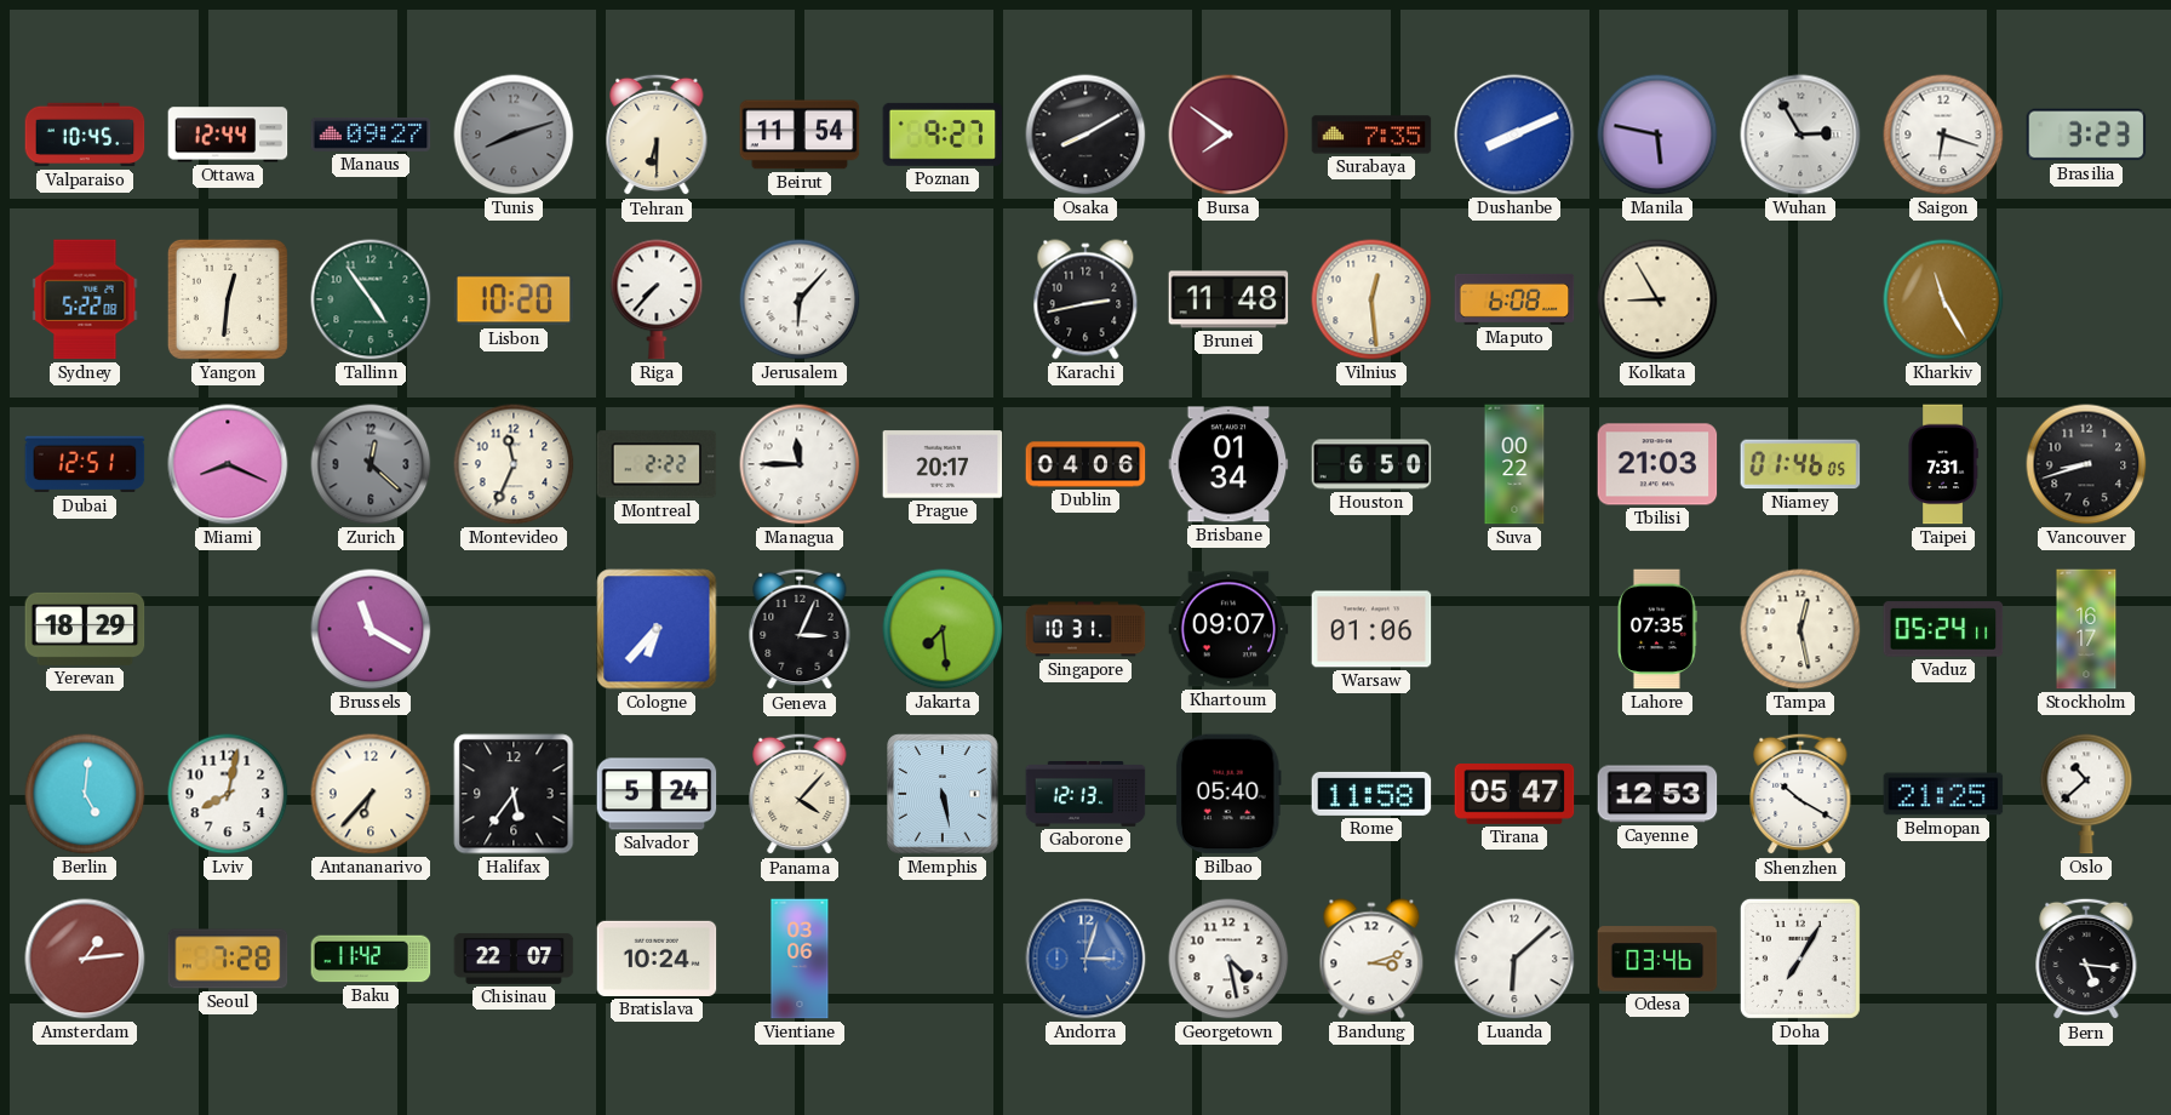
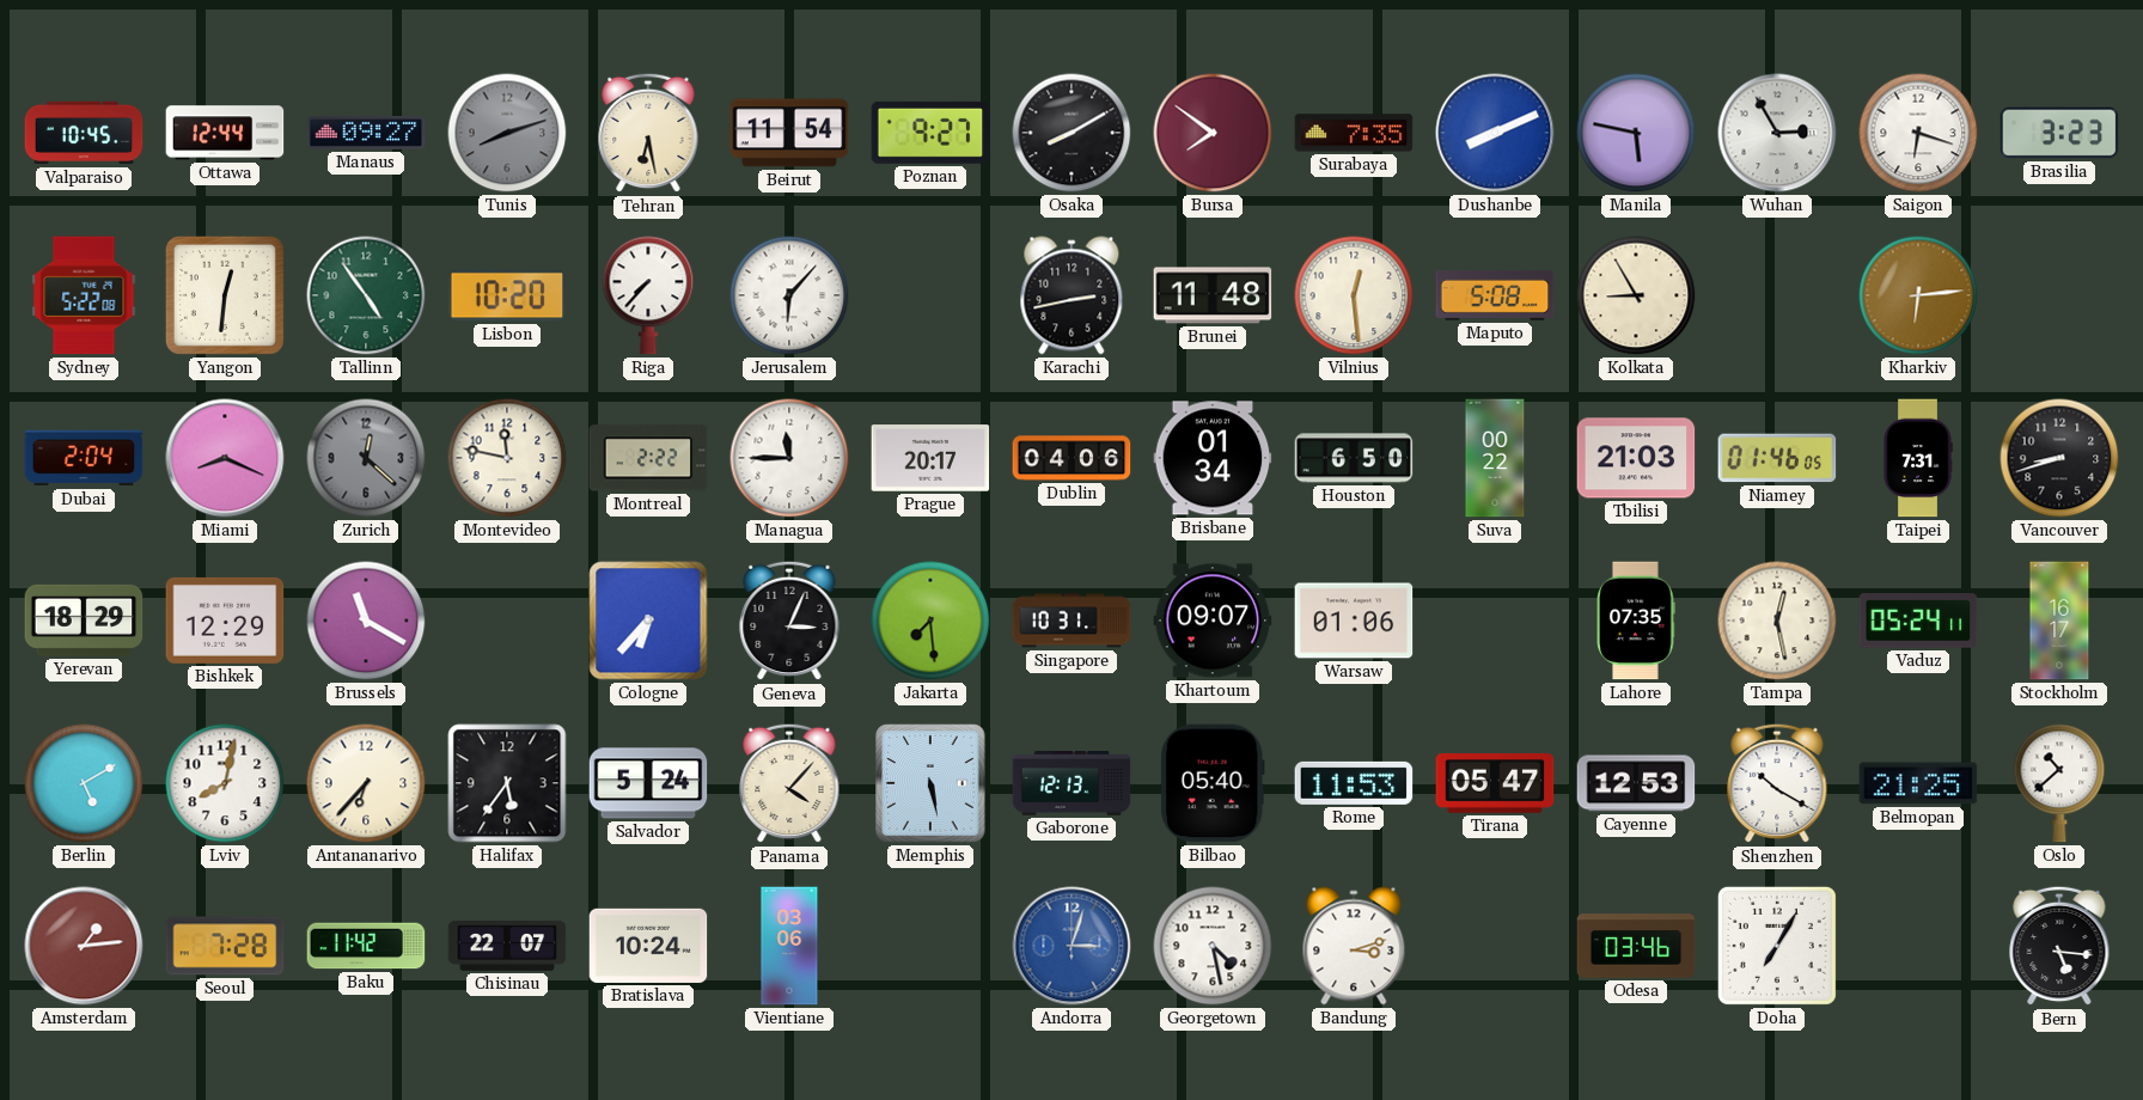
Tehran: 6:30 -> 6:28
Maputo: 6:08 -> 5:08
Kharkiv: 11:25 -> 6:14
Dubai: 12:51 -> 2:04
Montevideo: 11:34 -> 11:47
Bishkek: none -> 12:29
Berlin: 5:01 -> 5:10
Rome: 11:58 -> 11:53
Luanda: 6:08 -> none
